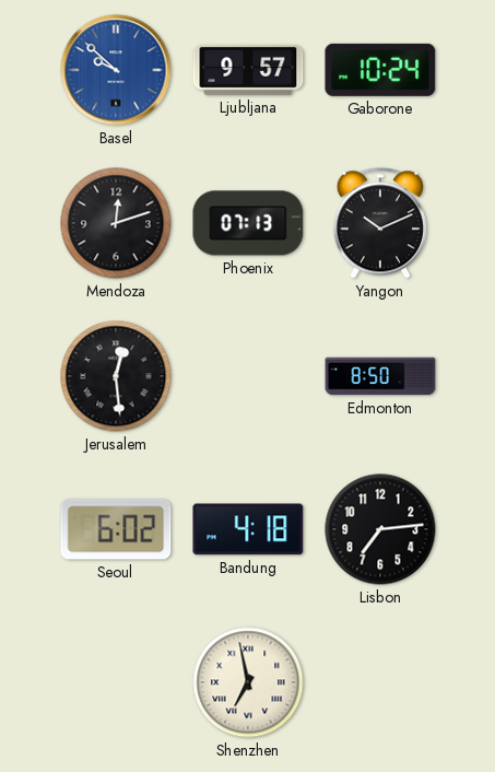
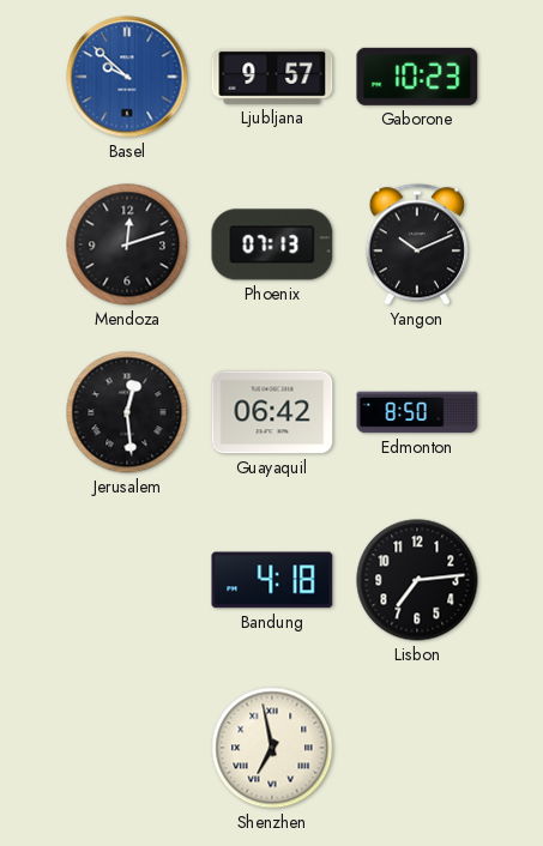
Gaborone: 10:24 -> 10:23
Guayaquil: none -> 06:42
Seoul: 6:02 -> none
